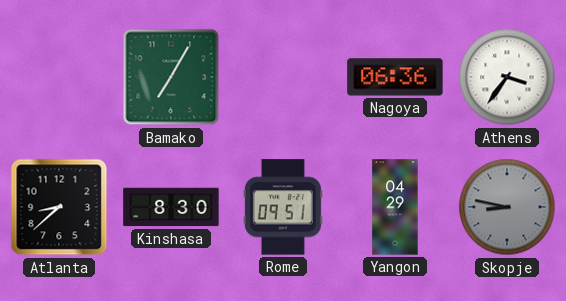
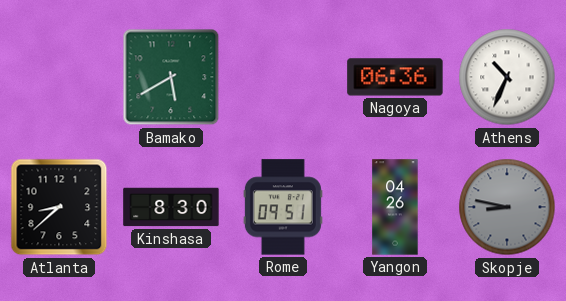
Bamako: 7:05 -> 5:40
Athens: 3:36 -> 10:34
Yangon: 04:29 -> 04:26
